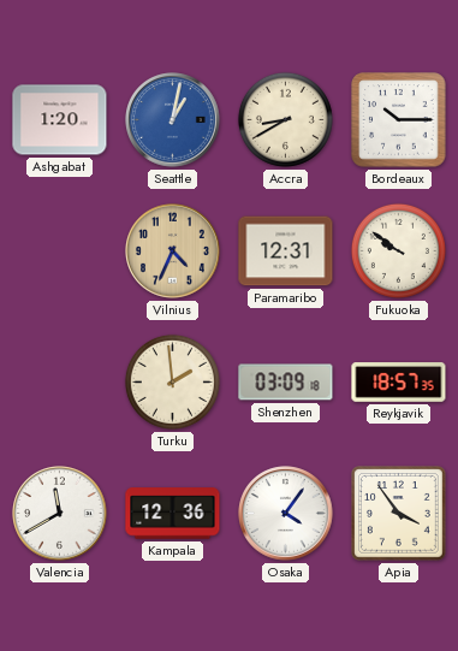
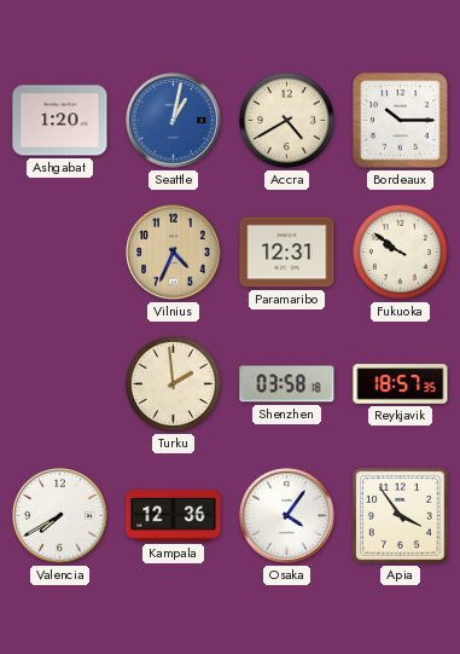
Accra: 8:40 -> 4:40
Shenzhen: 03:09 -> 03:58
Valencia: 11:40 -> 7:40
